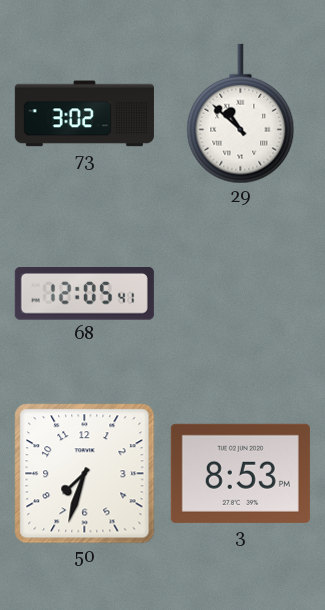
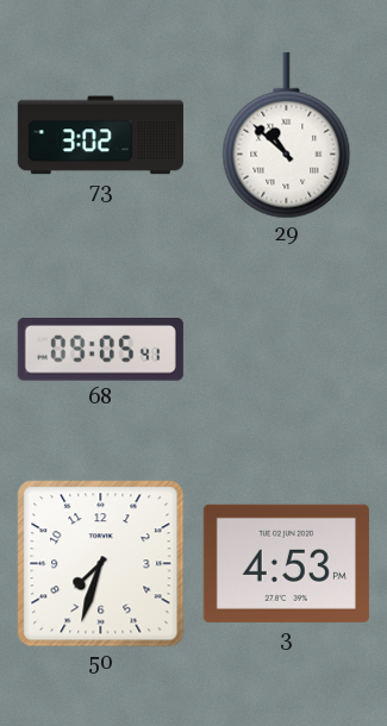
68: 12:05 -> 09:05
3: 8:53 -> 4:53
